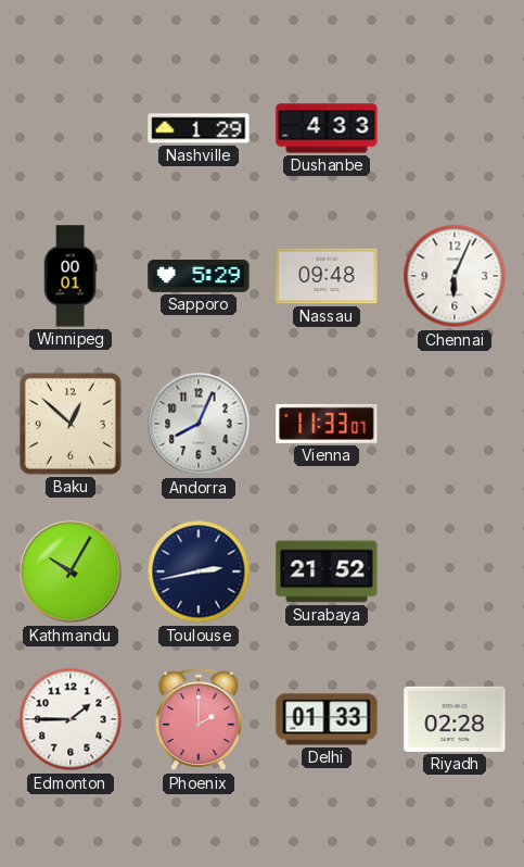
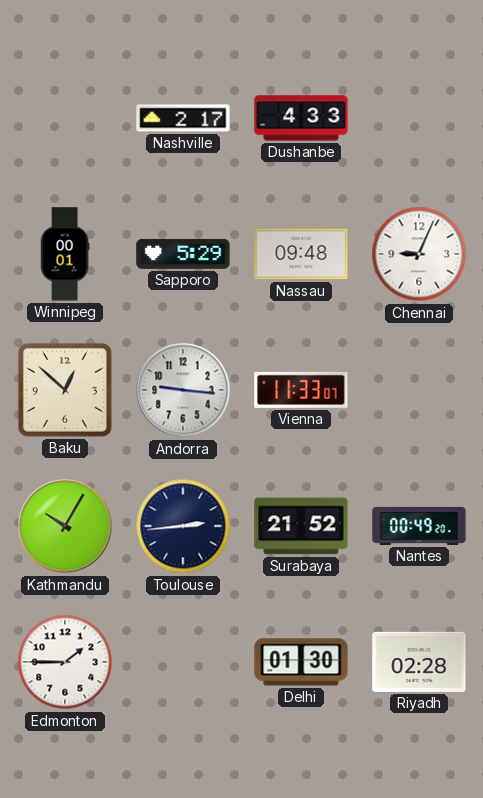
Nashville: 1:29 -> 2:17
Chennai: 6:04 -> 9:04
Andorra: 8:04 -> 9:16
Toulouse: 2:43 -> 2:44
Nantes: none -> 00:49
Phoenix: 2:00 -> none
Delhi: 01:33 -> 01:30
